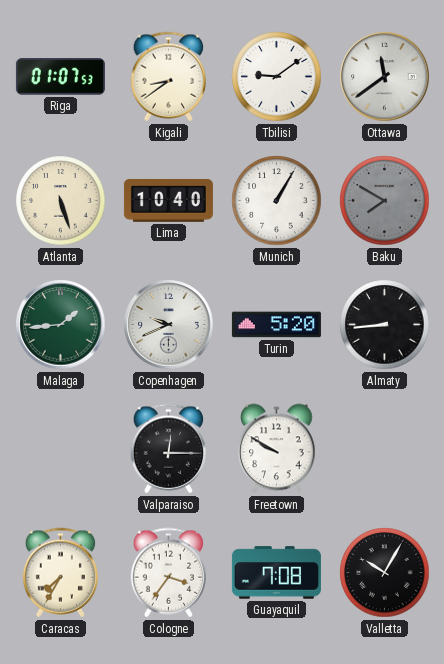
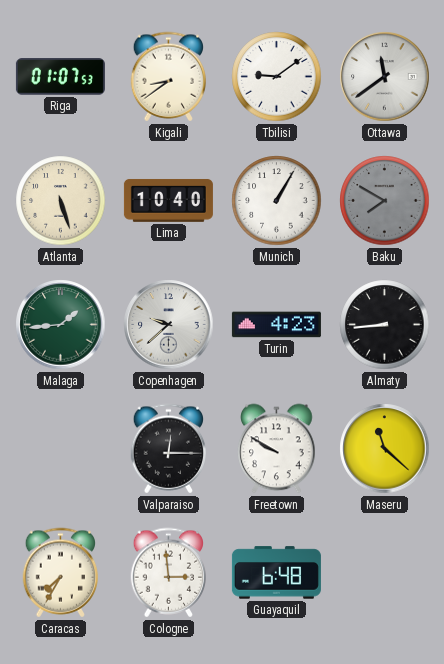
Copenhagen: 9:41 -> 9:38
Turin: 5:20 -> 4:23
Maseru: none -> 11:22
Cologne: 3:36 -> 2:59
Guayaquil: 7:08 -> 6:48
Valletta: 10:05 -> none
